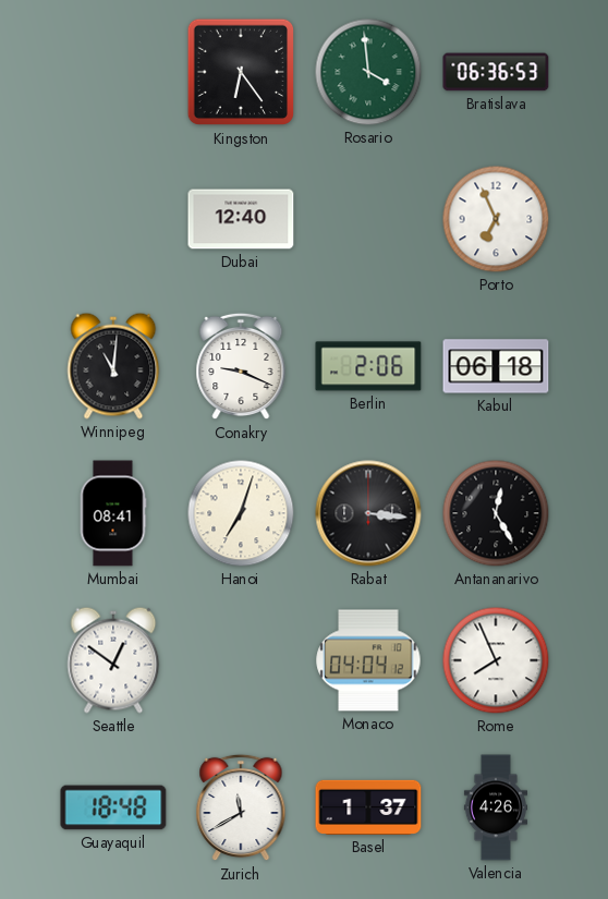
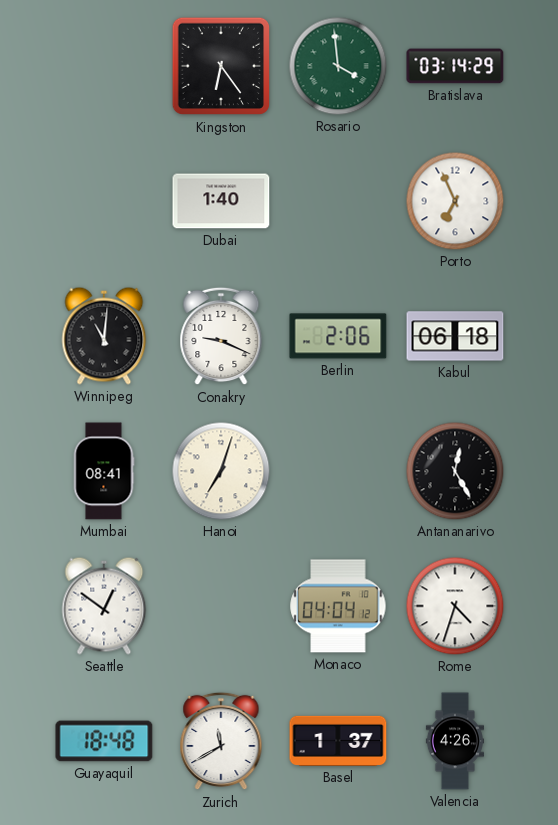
Bratislava: 06:36 -> 03:14
Dubai: 12:40 -> 1:40
Rabat: 3:16 -> none
Rome: 7:56 -> 4:33
